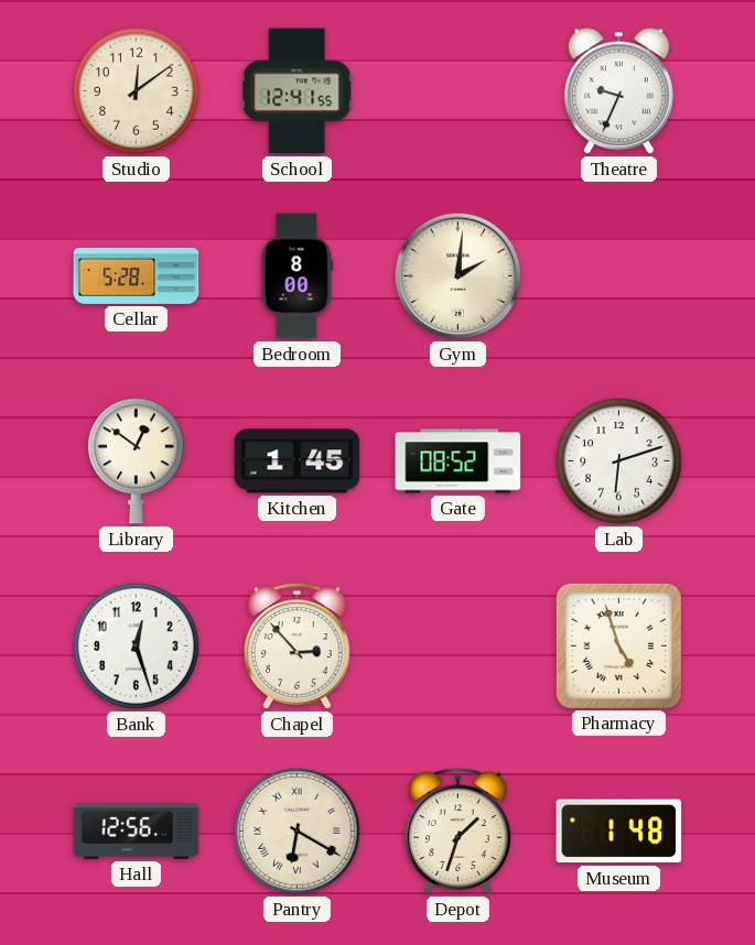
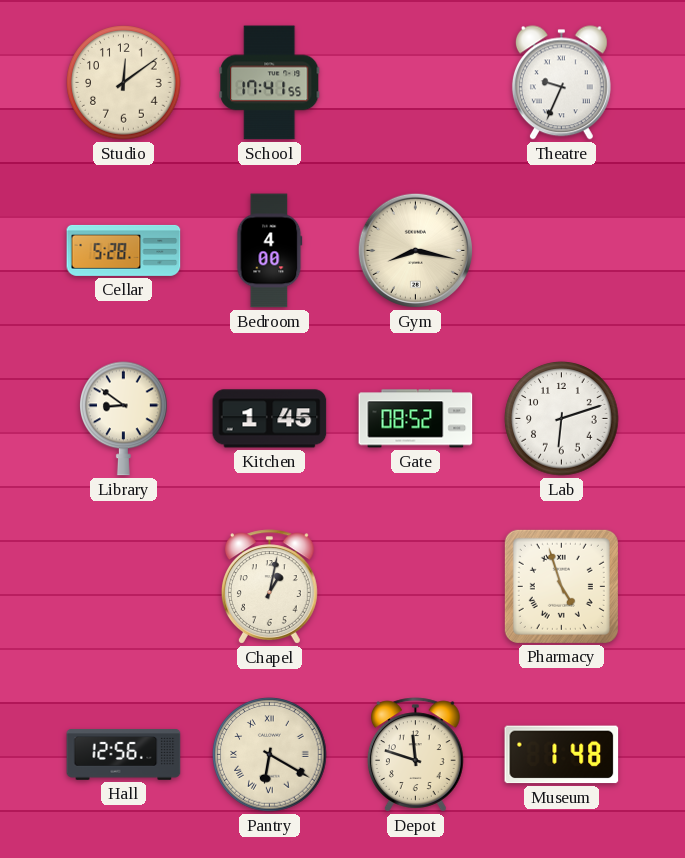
School: 12:41 -> 17:41
Bedroom: 8:00 -> 4:00
Gym: 2:01 -> 8:17
Library: 12:51 -> 8:51
Bank: 12:27 -> none
Chapel: 2:53 -> 1:02
Depot: 1:33 -> 11:48
